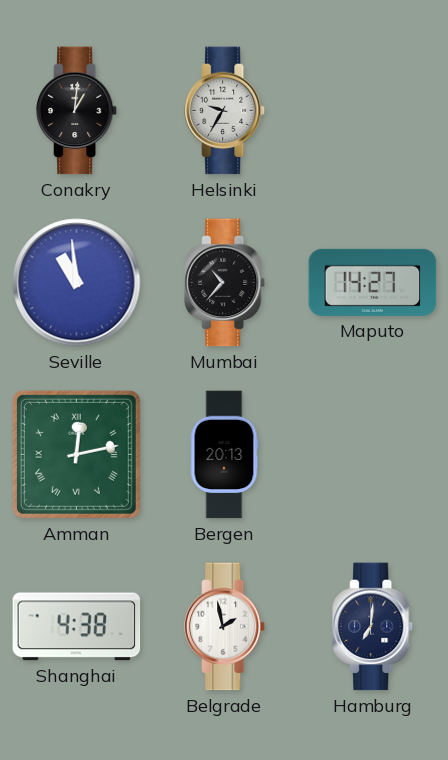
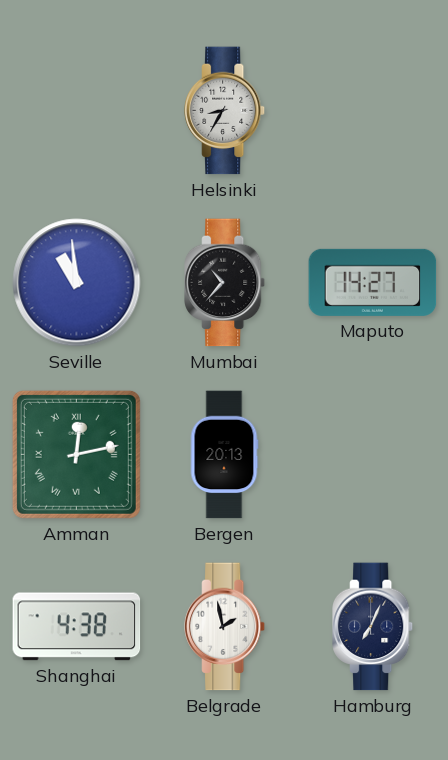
Conakry: 1:01 -> none
Helsinki: 9:35 -> 8:35
Hamburg: 7:01 -> 7:04
